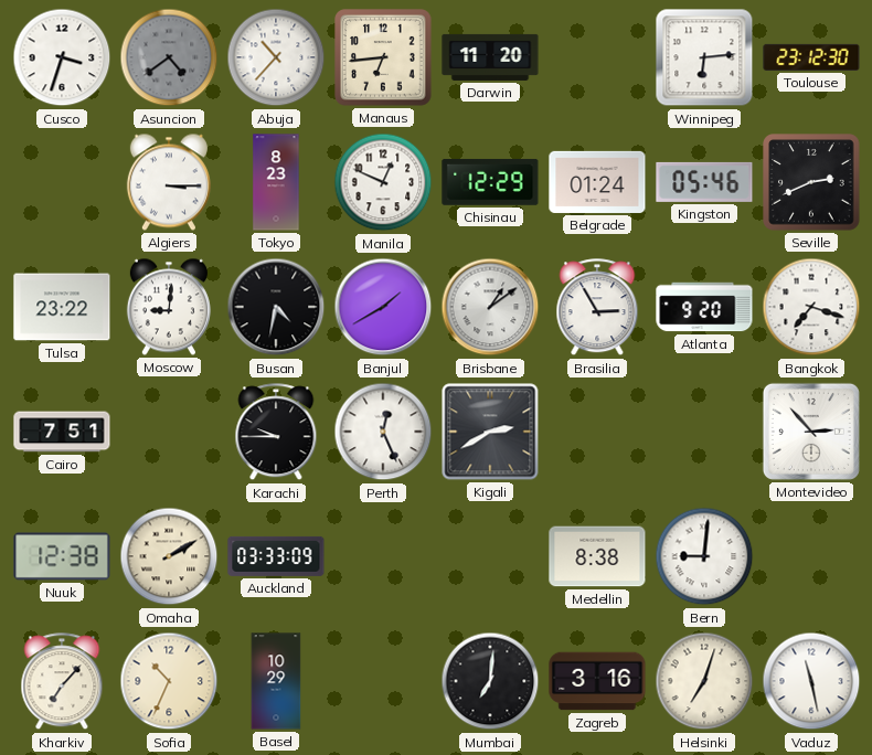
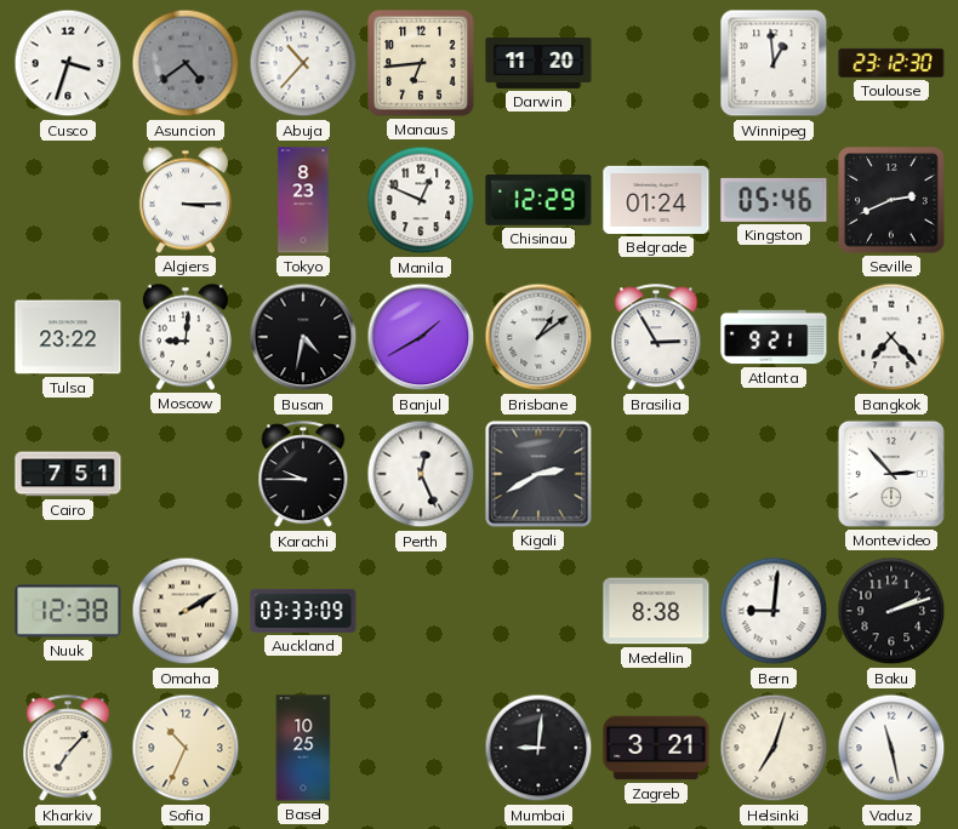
Winnipeg: 6:14 -> 12:59
Atlanta: 9:20 -> 9:21
Bangkok: 7:18 -> 7:23
Baku: none -> 2:12
Basel: 10:29 -> 10:25
Mumbai: 7:01 -> 9:01
Zagreb: 3:16 -> 3:21
